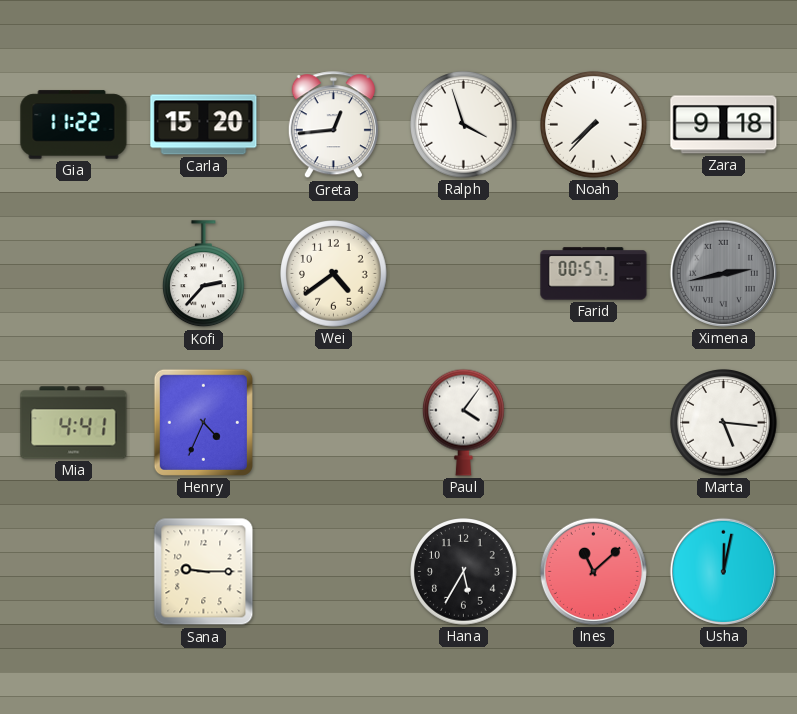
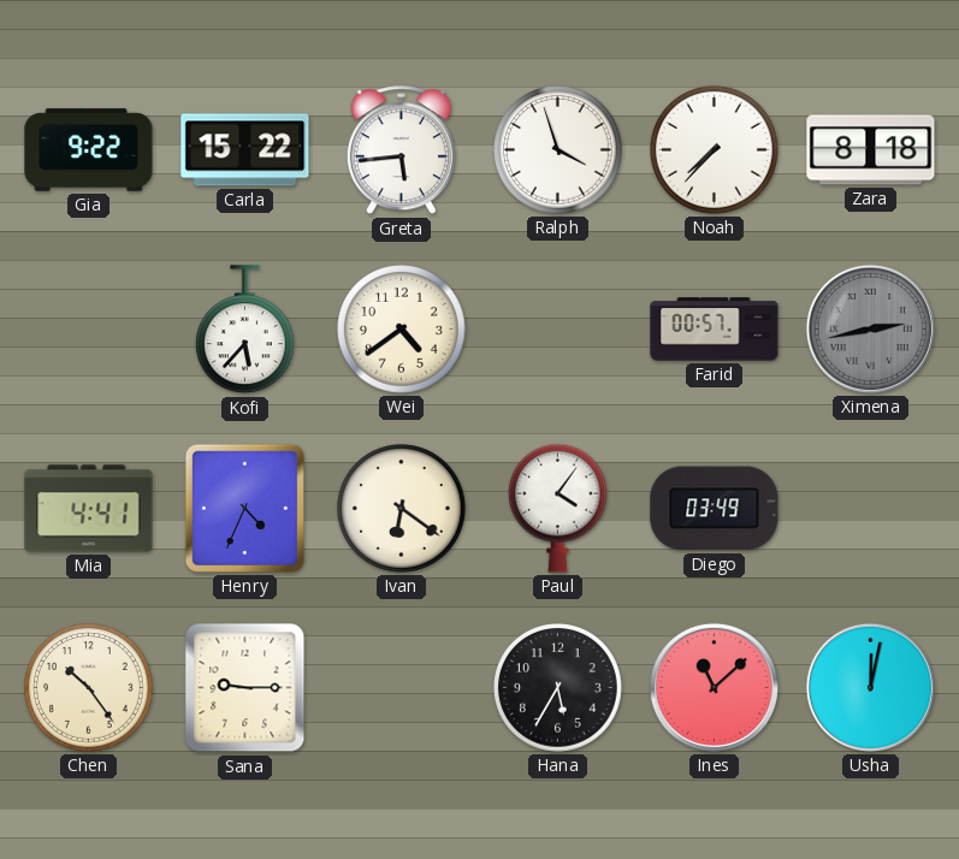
Gia: 11:22 -> 9:22
Carla: 15:20 -> 15:22
Greta: 12:44 -> 5:44
Zara: 9:18 -> 8:18
Kofi: 2:37 -> 5:37
Ivan: none -> 6:21
Diego: none -> 03:49
Marta: 5:16 -> none
Chen: none -> 10:24
